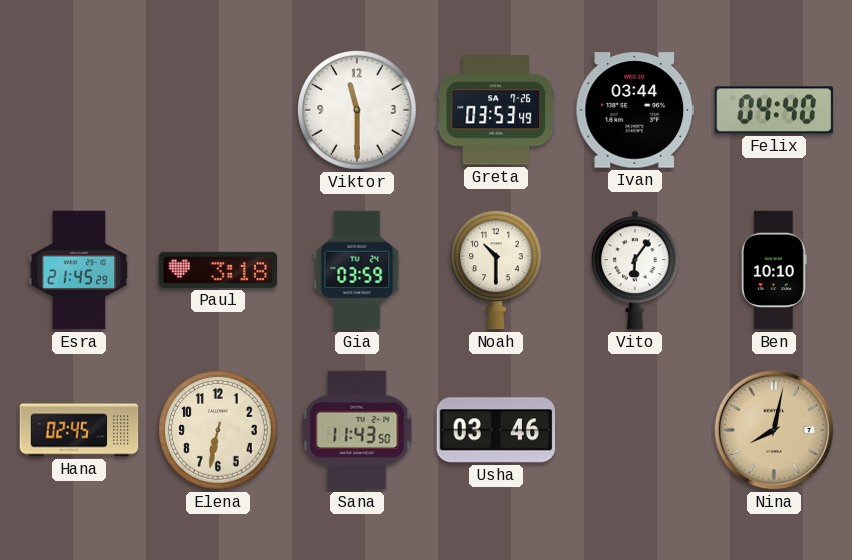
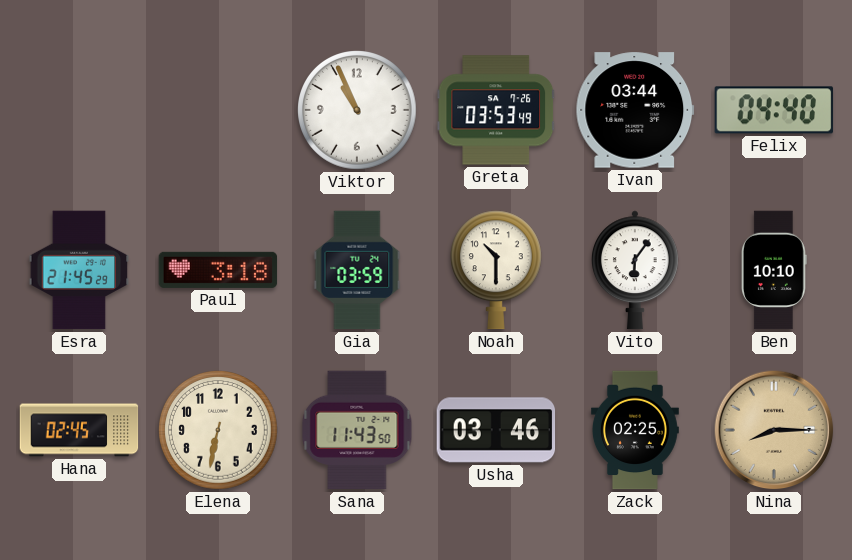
Viktor: 11:30 -> 10:56
Zack: none -> 02:25
Nina: 8:02 -> 8:15
